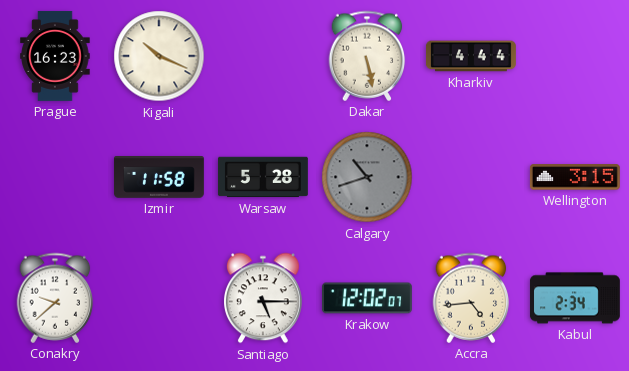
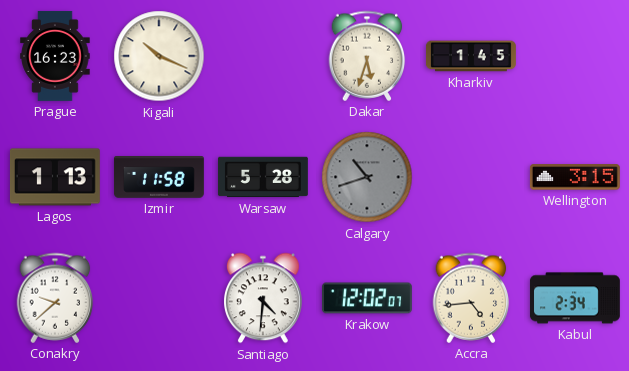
Dakar: 5:28 -> 5:33
Kharkiv: 4:44 -> 1:45
Lagos: none -> 1:13
Santiago: 5:15 -> 4:31
